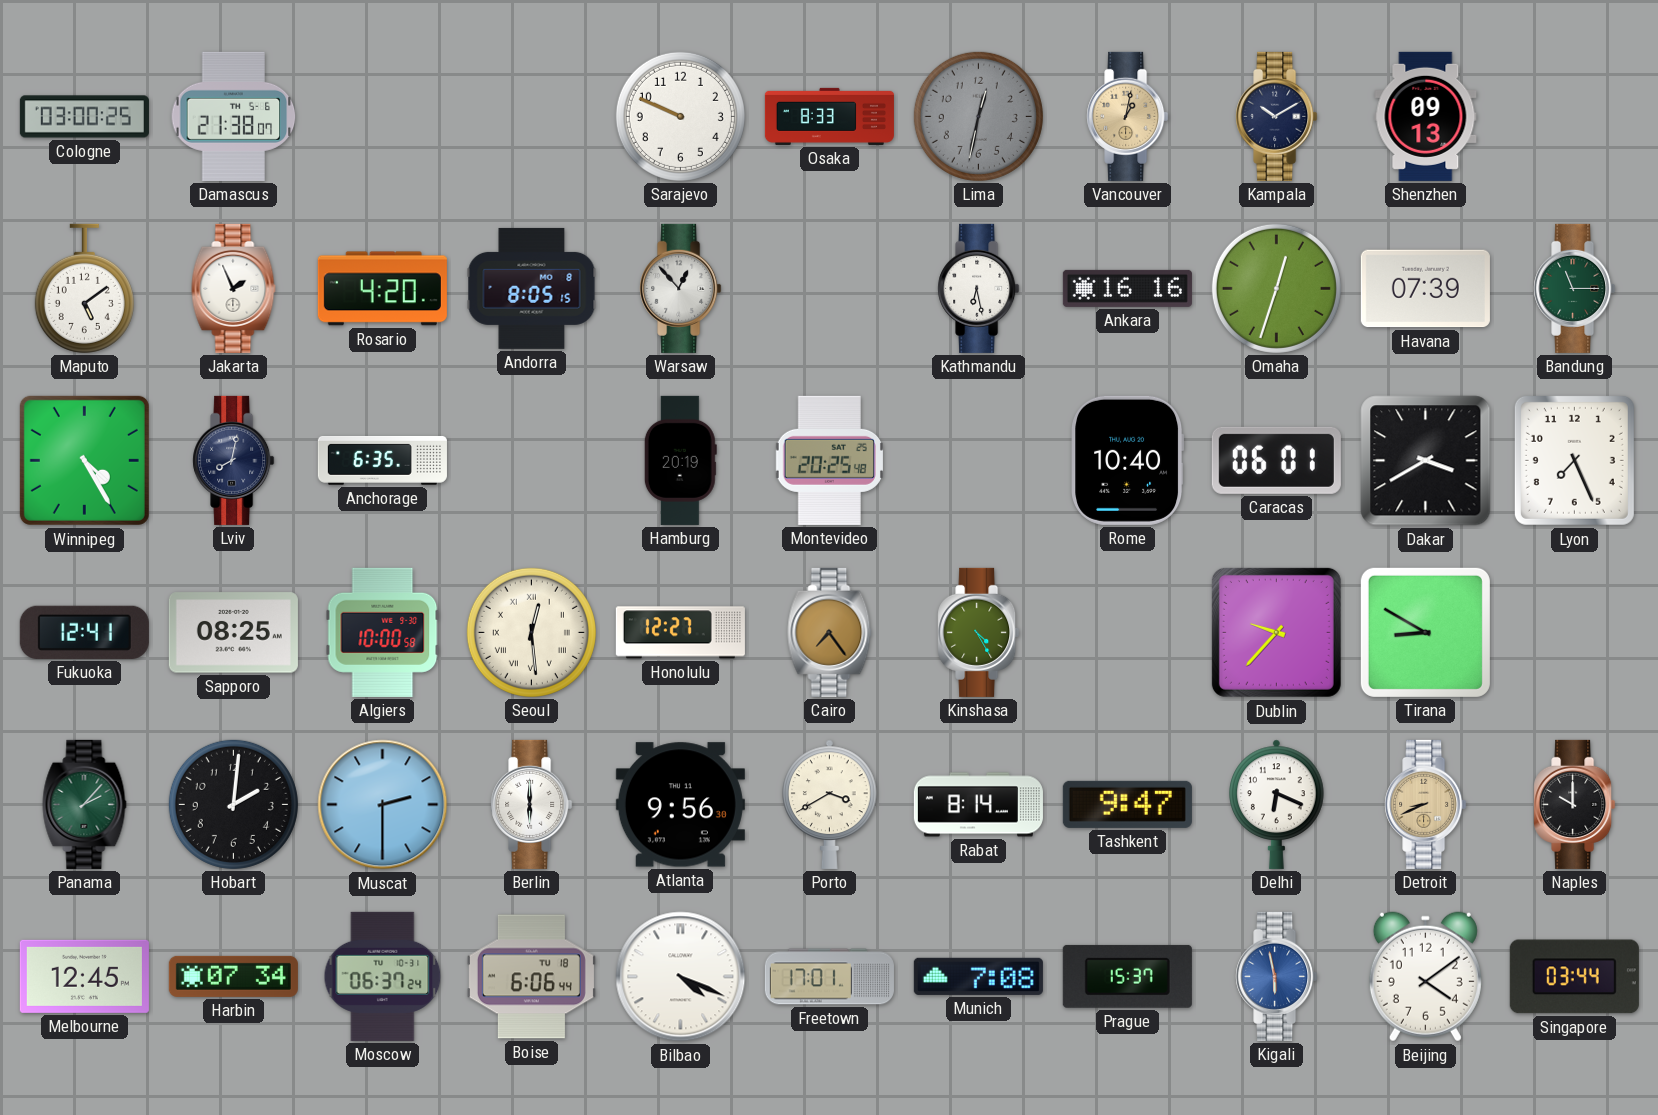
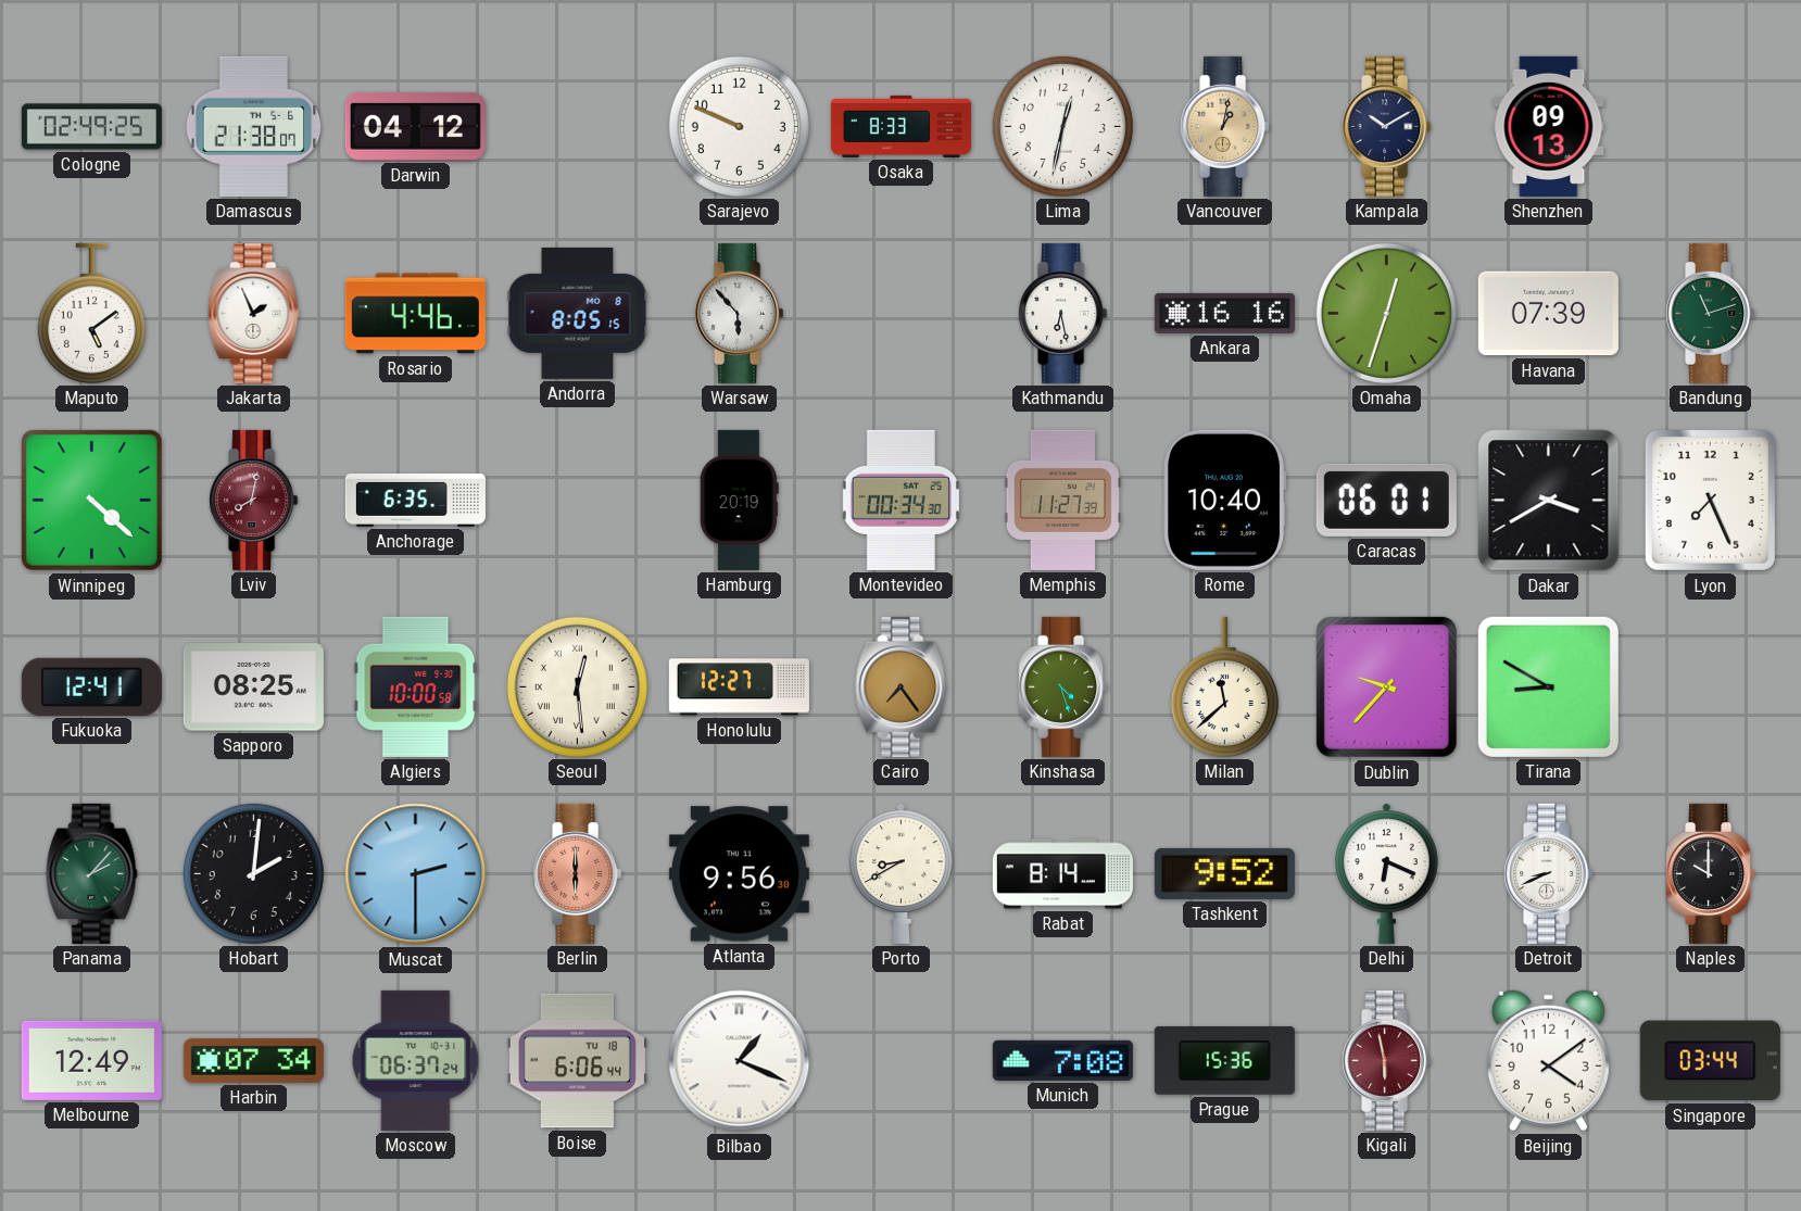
Cologne: 03:00 -> 02:49
Darwin: none -> 04:12
Lima dial: grey -> white
Rosario: 4:20 -> 4:46
Warsaw: 12:53 -> 5:53
Bandung: 11:15 -> 11:12
Winnipeg: 4:25 -> 4:22
Lviv dial: navy -> burgundy
Montevideo: 20:25 -> 00:34
Memphis: none -> 11:27
Kinshasa: 4:25 -> 4:27
Milan: none -> 11:38
Berlin dial: white -> salmon
Porto: 3:40 -> 8:40
Tashkent: 9:47 -> 9:52
Detroit dial: champagne -> white
Melbourne: 12:45 -> 12:49
Bilbao: 4:19 -> 1:19
Freetown: 17:01 -> none
Prague: 15:37 -> 15:36
Kigali dial: blue -> burgundy
